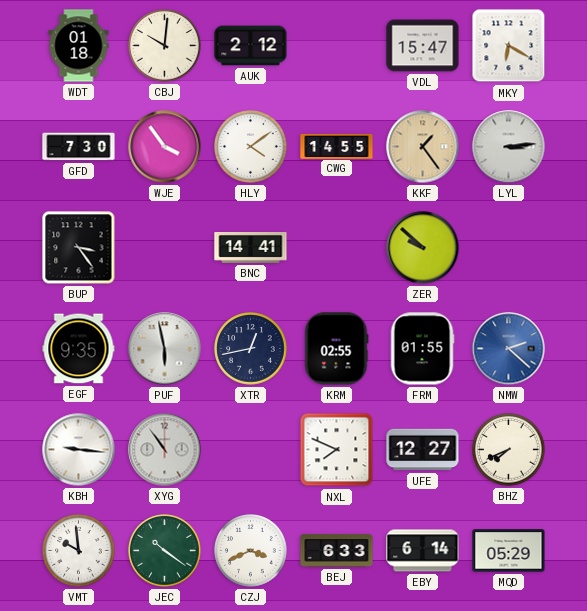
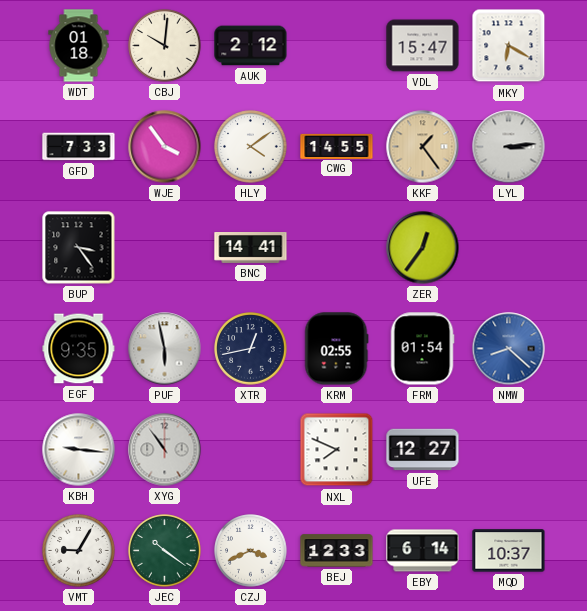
GFD: 7:30 -> 7:33
ZER: 9:52 -> 12:36
FRM: 01:55 -> 01:54
NMW: 2:22 -> 8:22
BHZ: 7:41 -> none
VMT: 9:59 -> 9:05
BEJ: 6:33 -> 12:33
MQD: 05:29 -> 10:37
